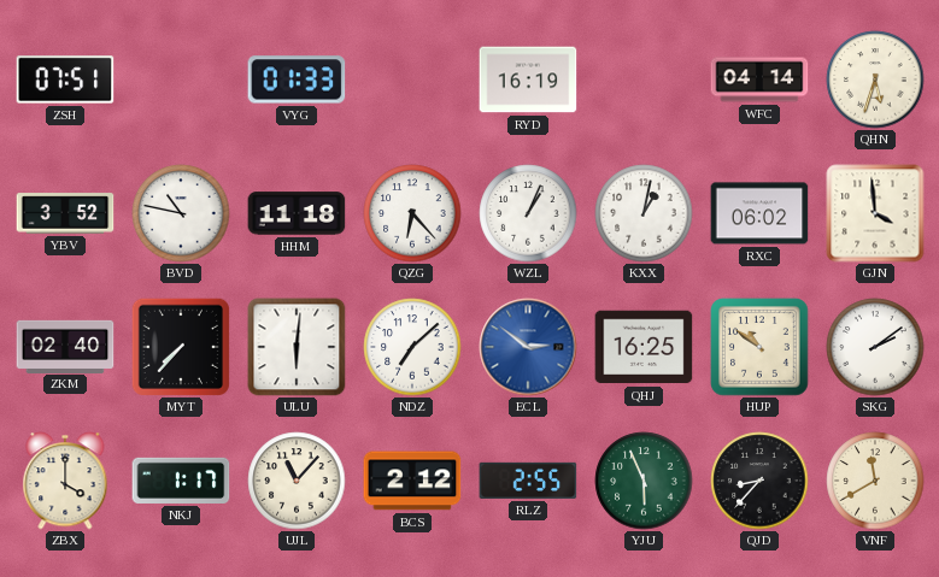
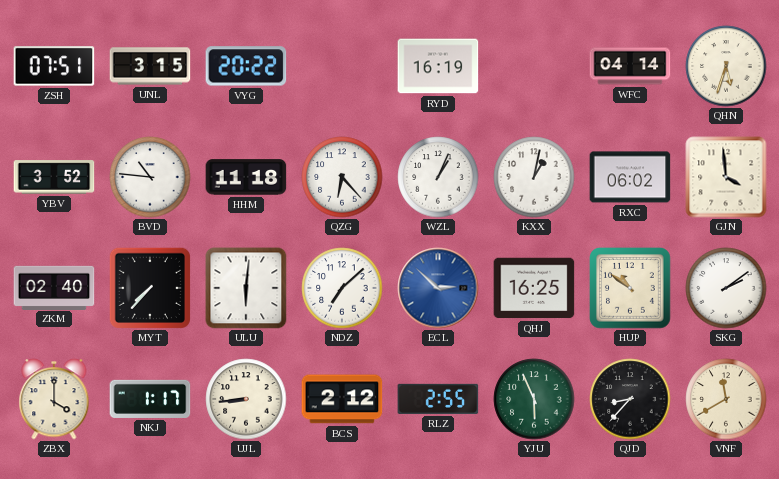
UNL: none -> 3:15
VYG: 01:33 -> 20:22
BVD: 10:47 -> 10:46
ECL: 2:51 -> 2:52
UJL: 11:07 -> 8:44
